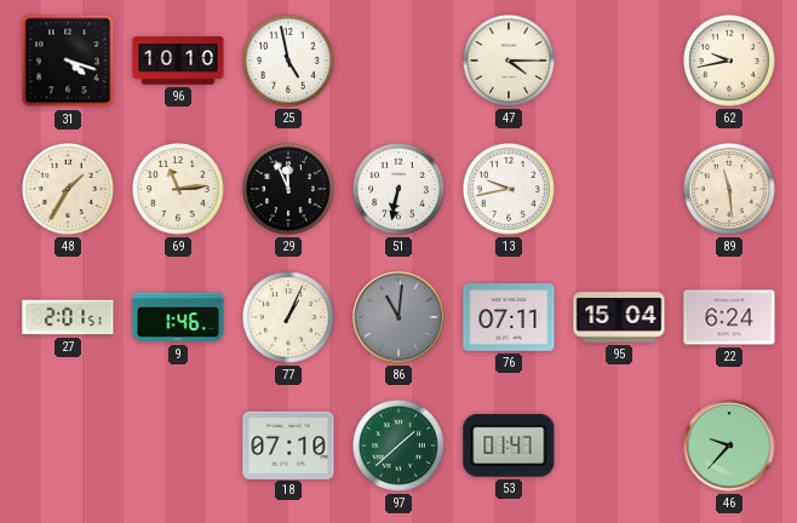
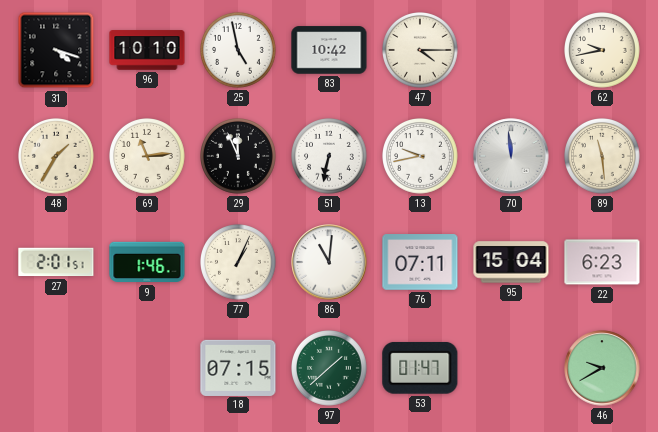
83: none -> 10:42
70: none -> 11:59
86 dial: grey -> white
22: 6:24 -> 6:23
18: 07:10 -> 07:15
46: 9:37 -> 9:40
